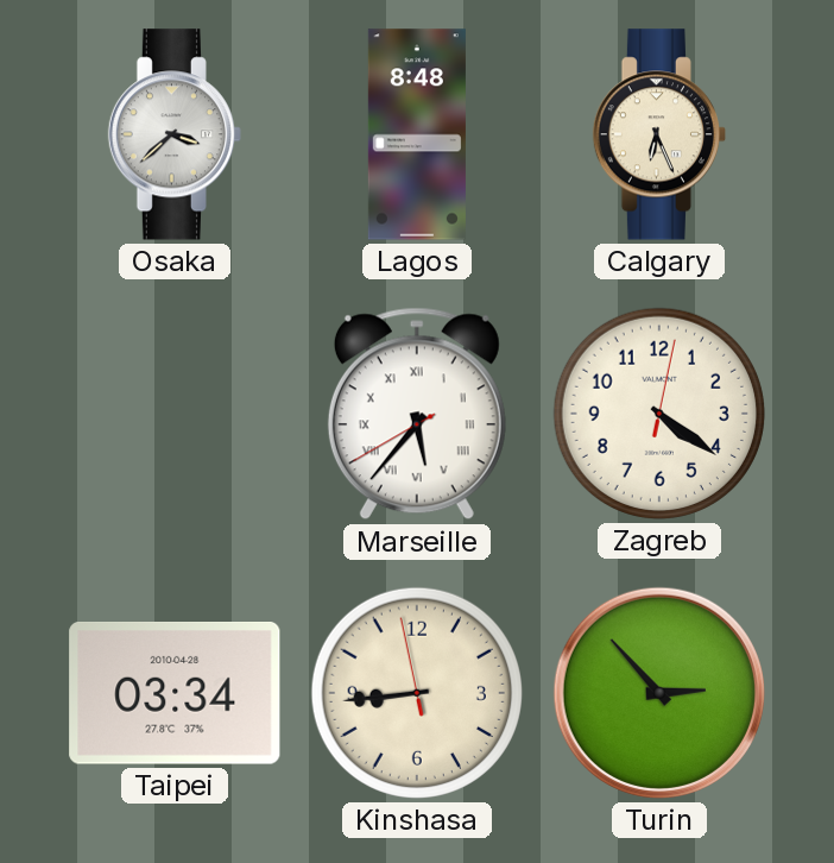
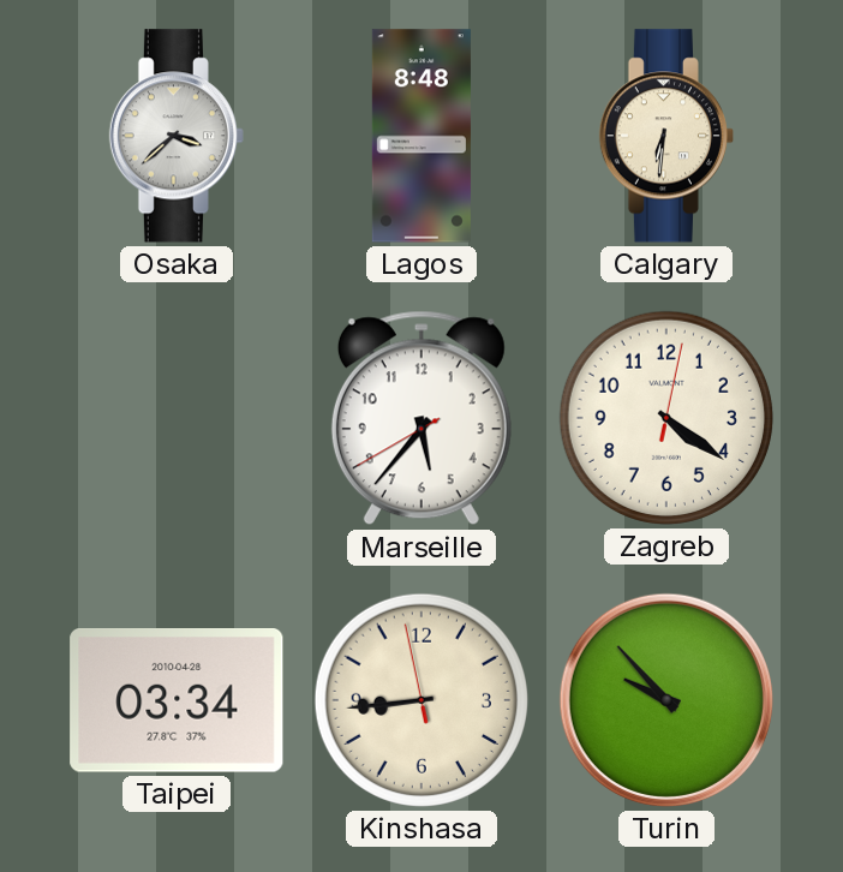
Calgary: 6:26 -> 6:31
Marseille numerals: Roman -> Arabic
Turin: 2:53 -> 9:53
